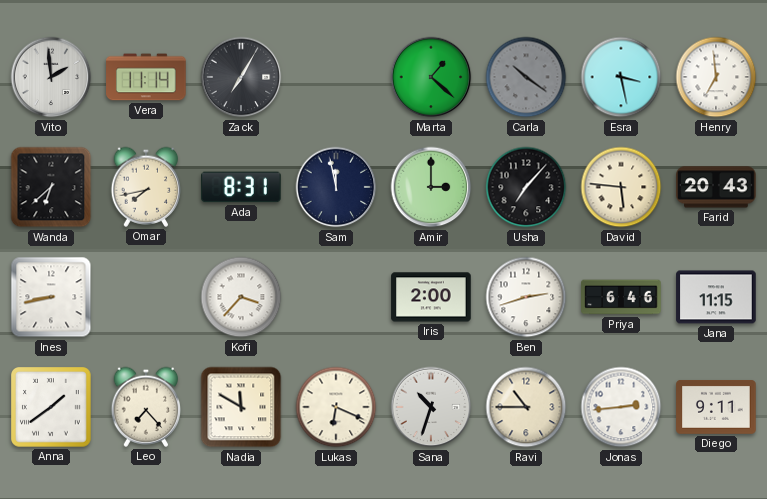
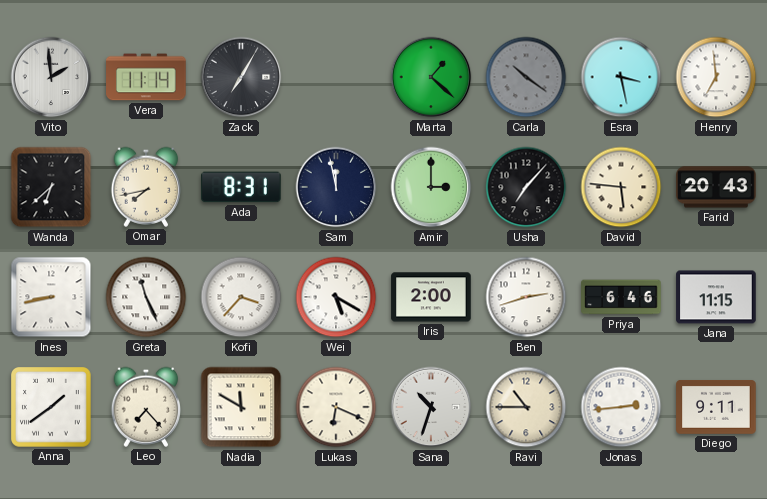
Greta: none -> 11:26
Wei: none -> 5:20
